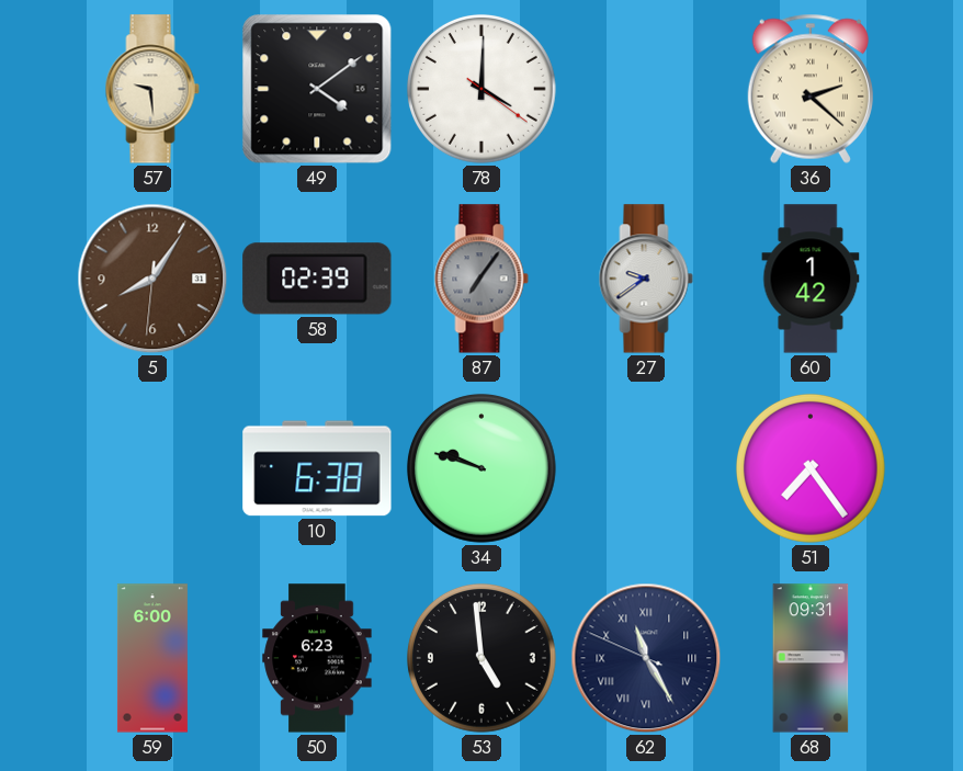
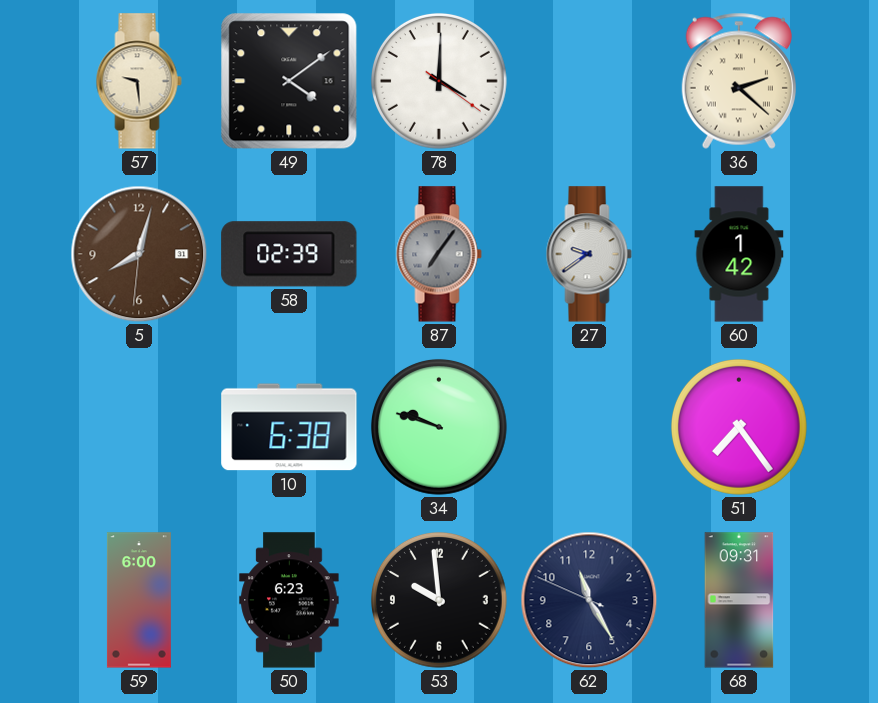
5: 8:05 -> 8:02
53: 4:59 -> 9:59
62 numerals: Roman -> Arabic
